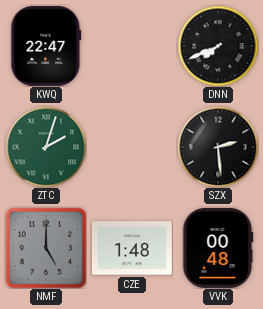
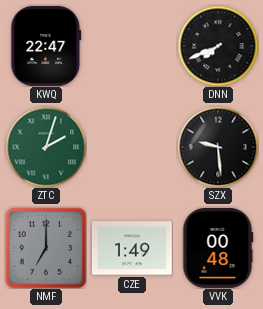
SZX: 2:29 -> 9:29
NMF: 5:00 -> 7:00
CZE: 1:48 -> 1:49
